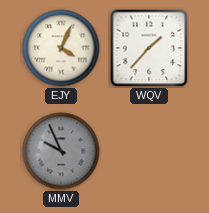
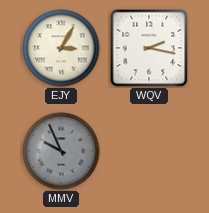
EJY: 4:04 -> 3:05
WQV: 1:37 -> 2:17
